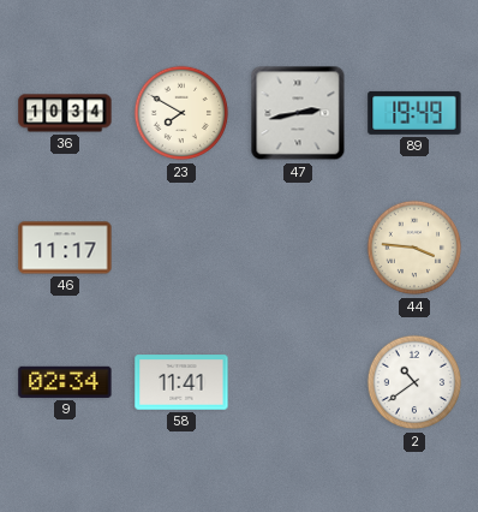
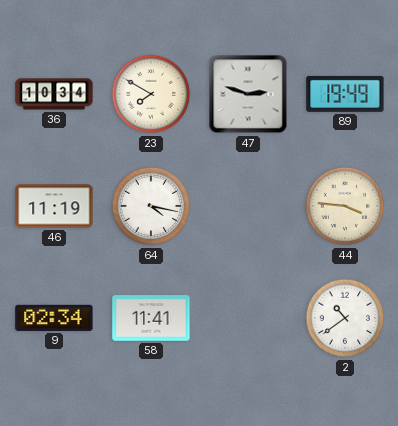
47: 2:43 -> 2:48
46: 11:17 -> 11:19
64: none -> 4:17
